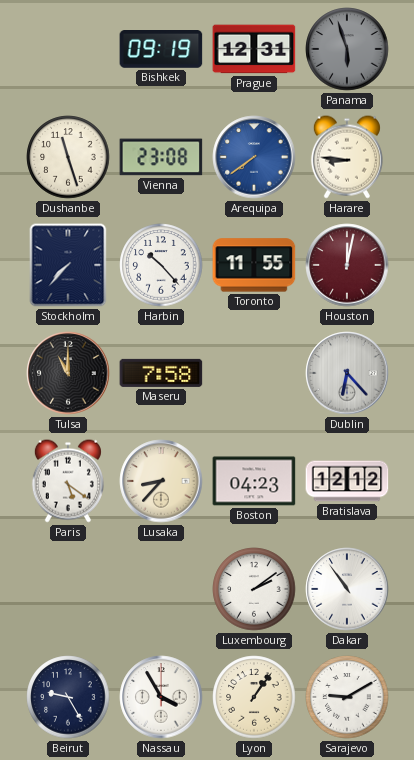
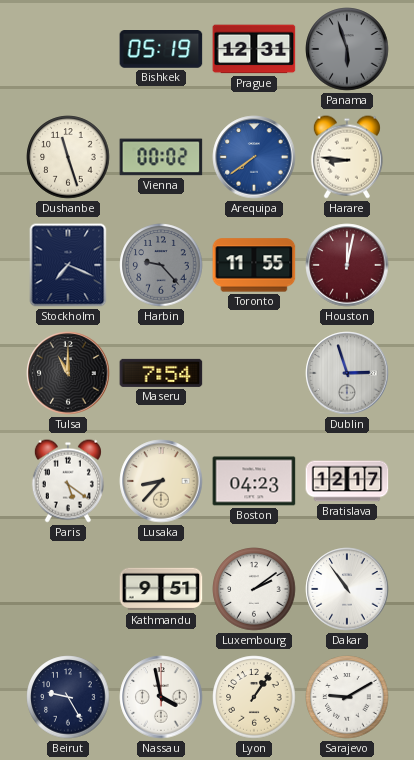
Bishkek: 09:19 -> 05:19
Vienna: 23:08 -> 00:02
Stockholm: 7:37 -> 7:19
Harbin: 10:23 -> 9:23
Harbin dial: white -> grey
Maseru: 7:58 -> 7:54
Dublin: 6:23 -> 2:57
Bratislava: 12:12 -> 12:17
Kathmandu: none -> 9:51
Nassau: 3:55 -> 3:58
